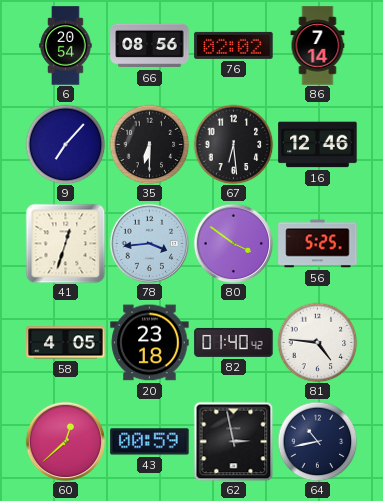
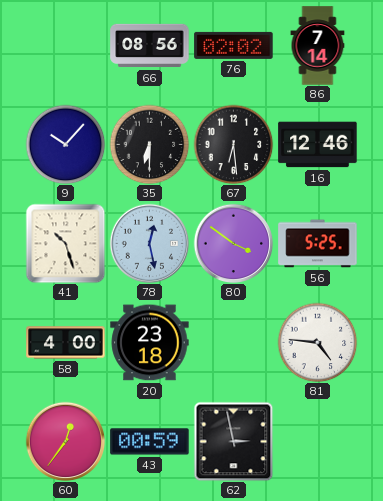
6: 20:54 -> none
9: 7:07 -> 10:07
41: 12:33 -> 10:27
78: 3:44 -> 12:28
58: 4:05 -> 4:00
82: 01:40 -> none
60: 12:38 -> 12:36
64: 10:43 -> none
